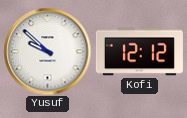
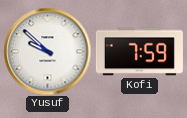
Kofi: 12:12 -> 7:59
